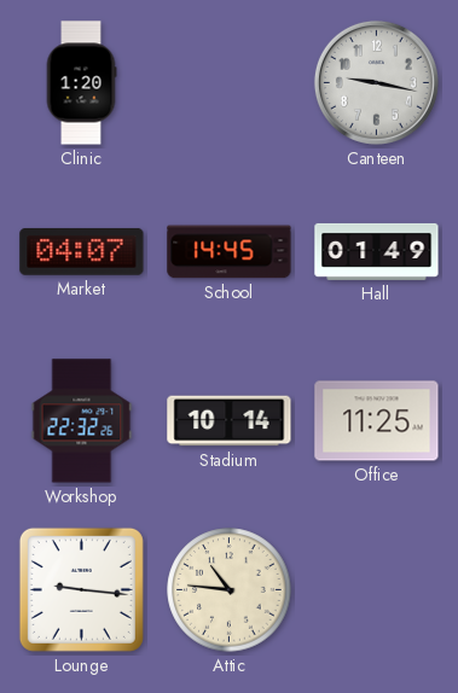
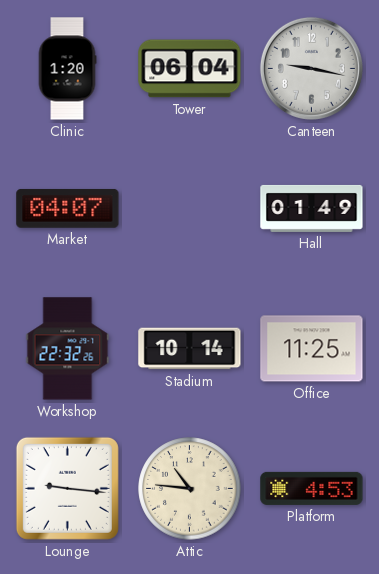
Tower: none -> 06:04
School: 14:45 -> none
Platform: none -> 4:53
